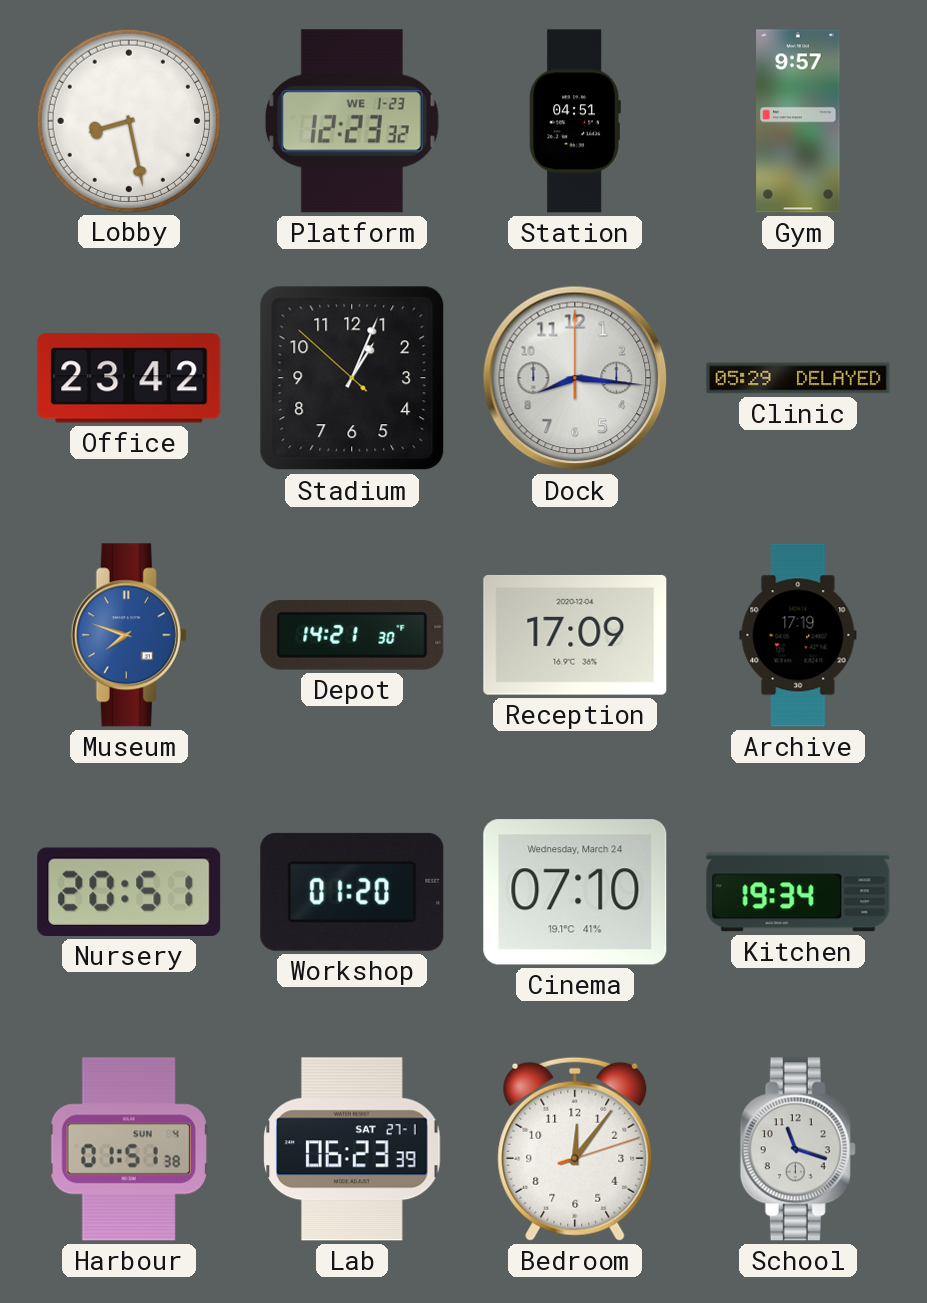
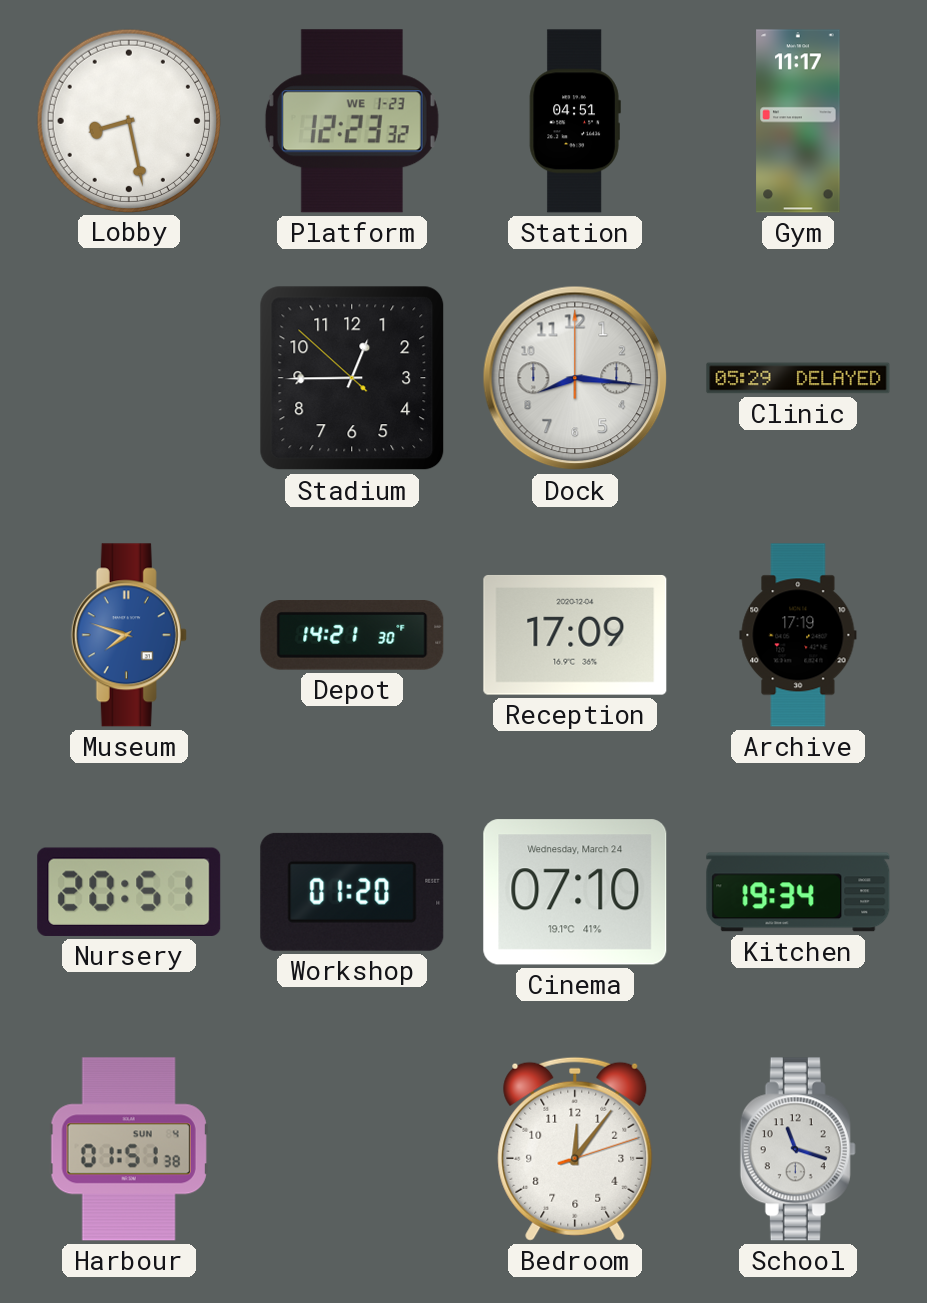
Gym: 9:57 -> 11:17
Office: 23:42 -> none
Stadium: 1:03 -> 12:44
Lab: 06:23 -> none
